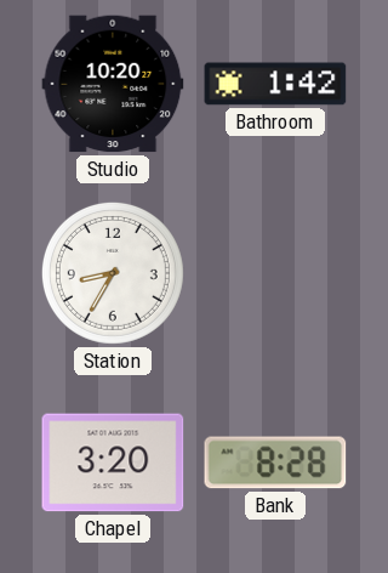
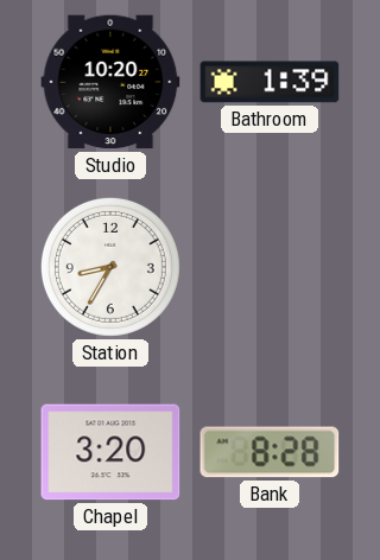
Bathroom: 1:42 -> 1:39
